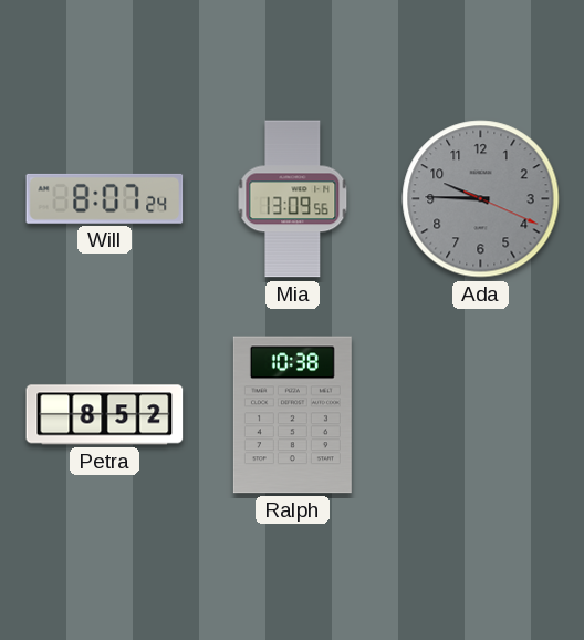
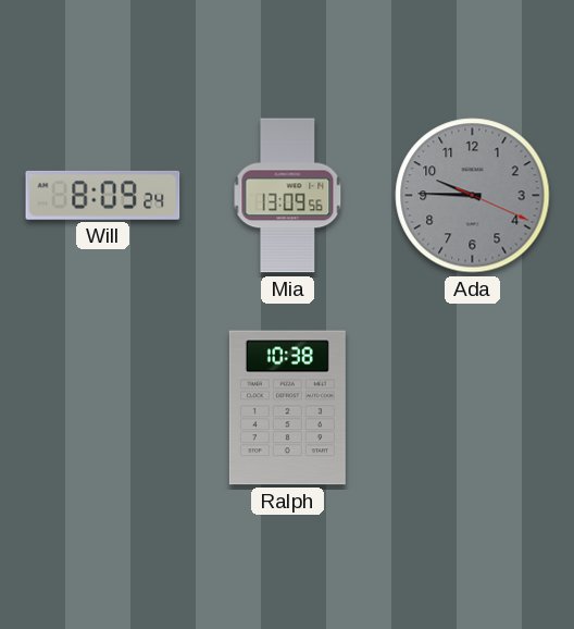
Will: 8:07 -> 8:09
Petra: 8:52 -> none
